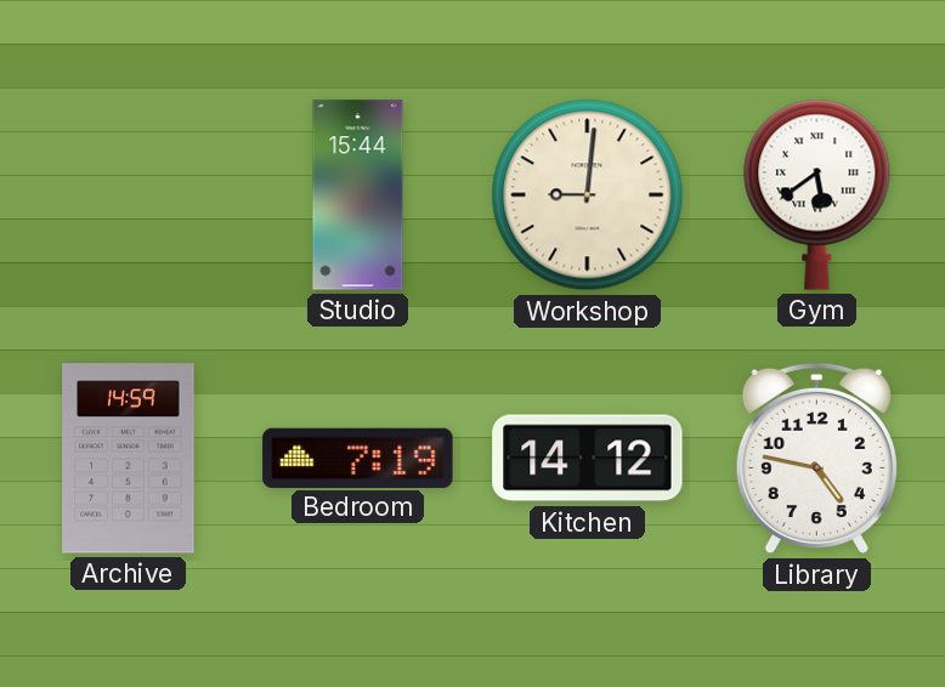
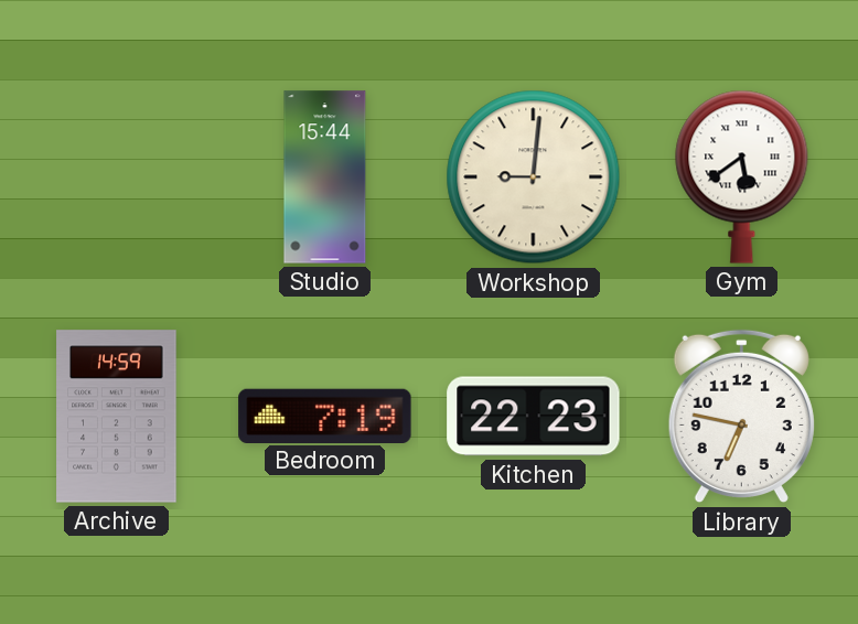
Kitchen: 14:12 -> 22:23
Library: 4:47 -> 6:47
